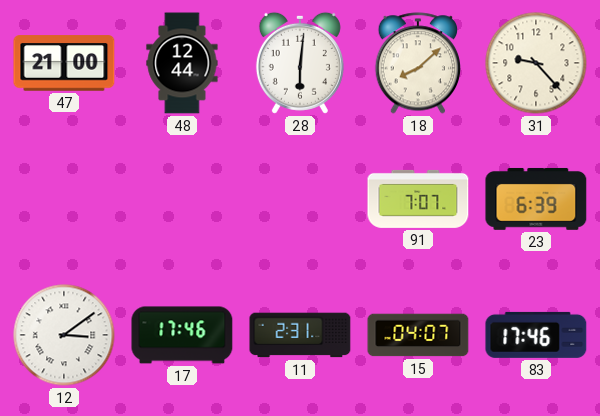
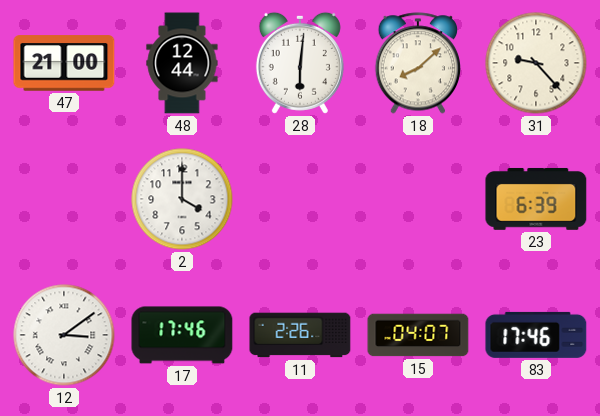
2: none -> 4:00
91: 7:07 -> none
11: 2:31 -> 2:26
